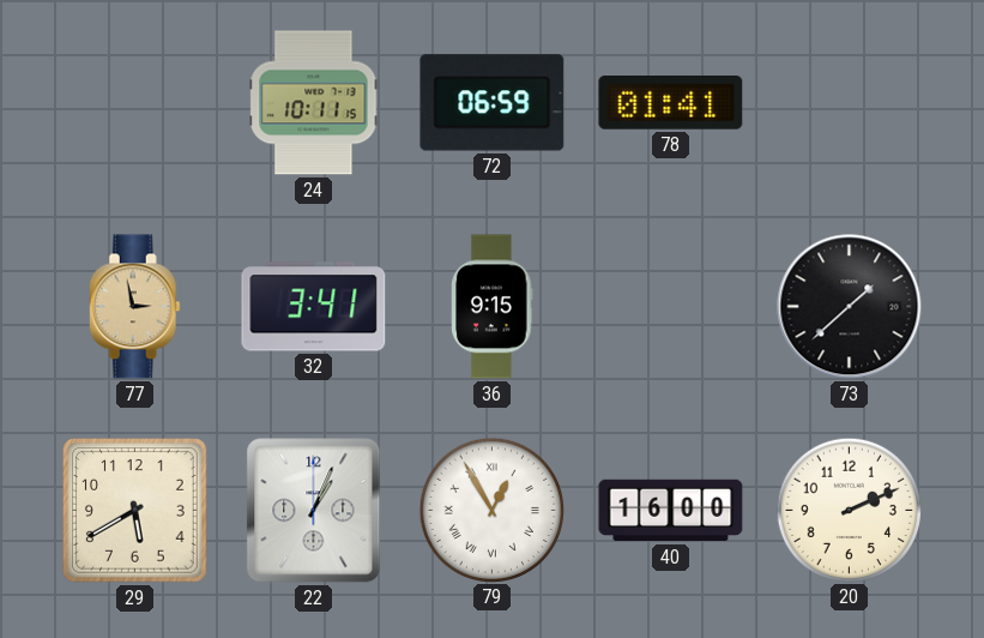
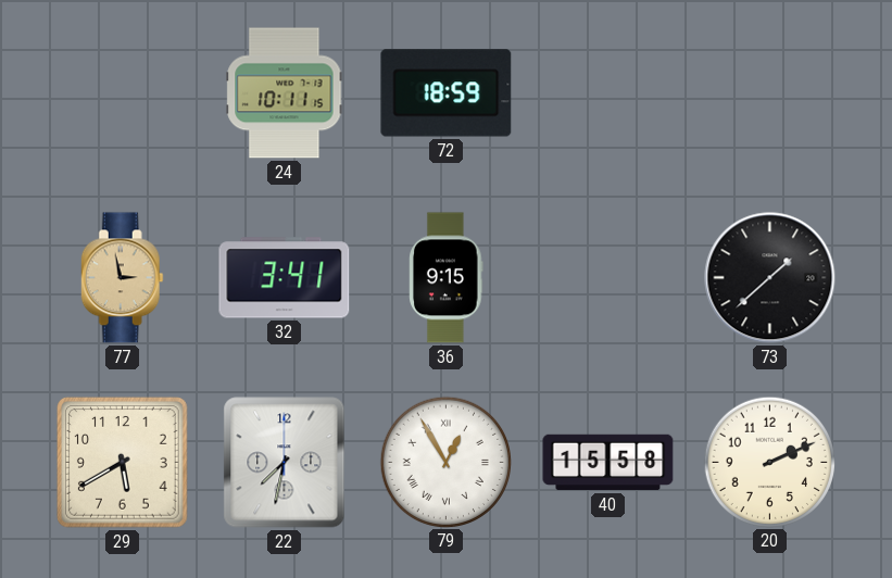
72: 06:59 -> 18:59
78: 01:41 -> none
22: 1:04 -> 7:32
40: 16:00 -> 15:58
